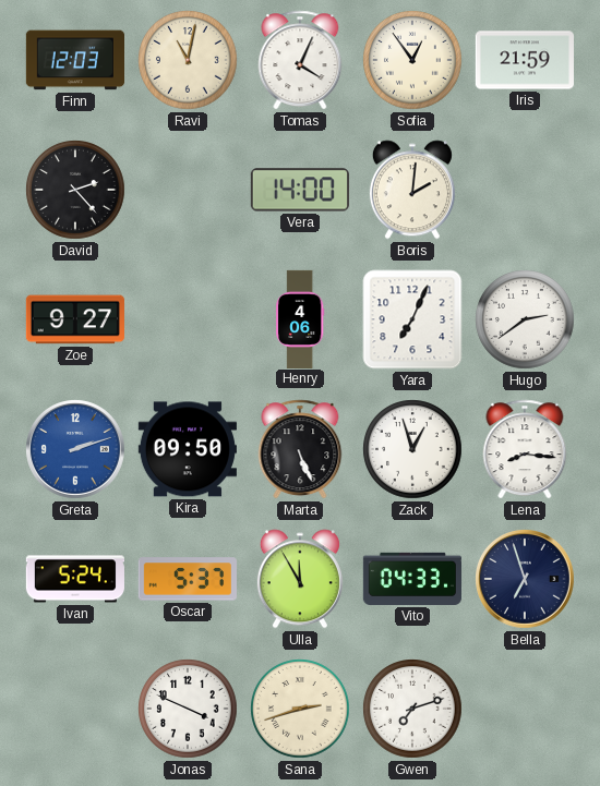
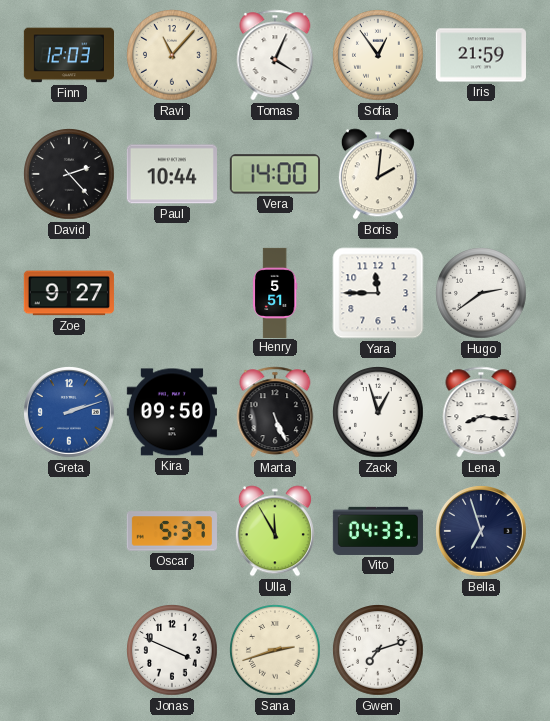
Ravi: 11:02 -> 11:07
Paul: none -> 10:44
Henry: 4:06 -> 5:51
Yara: 7:04 -> 11:45
Ivan: 5:24 -> none
